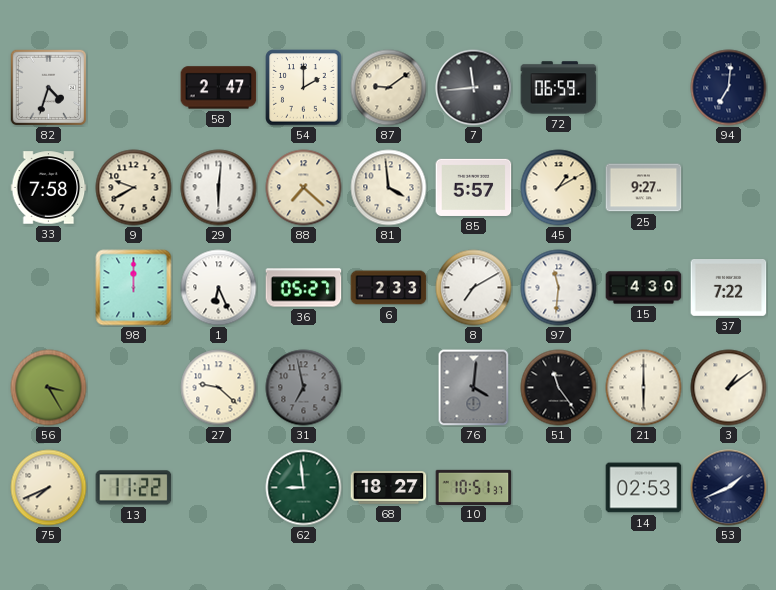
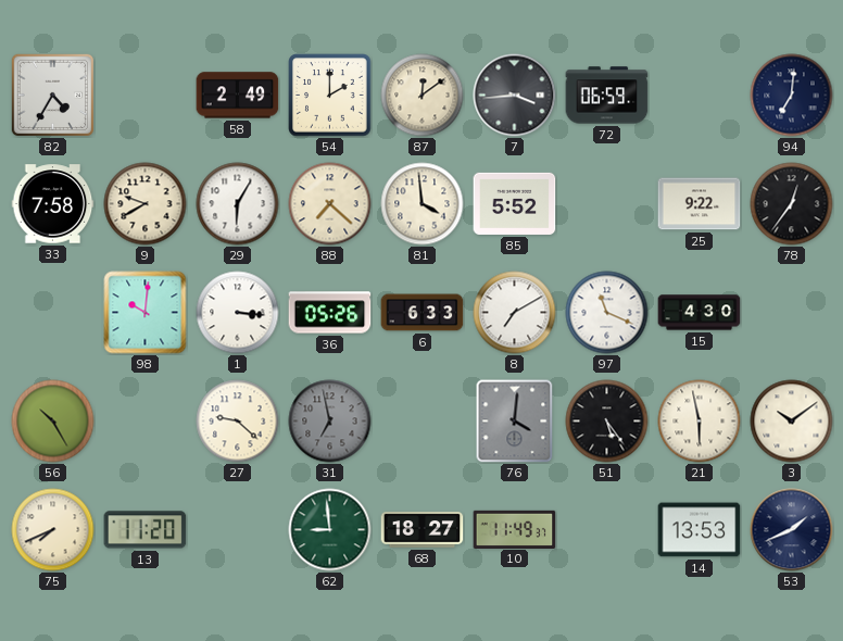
82: 4:33 -> 4:35
58: 2:47 -> 2:49
87: 9:09 -> 12:09
7: 11:44 -> 3:44
29: 6:01 -> 6:05
85: 5:57 -> 5:52
45: 1:10 -> none
25: 9:27 -> 9:22
78: none -> 12:36
98: 12:00 -> 10:01
1: 6:26 -> 3:16
36: 05:27 -> 05:26
6: 2:33 -> 6:33
97: 11:31 -> 11:19
37: 7:22 -> none
56: 3:25 -> 10:25
51: 11:24 -> 5:24
21: 6:00 -> 5:58
3: 1:09 -> 10:09
13: 11:22 -> 11:20
10: 10:51 -> 11:49
14: 02:53 -> 13:53
